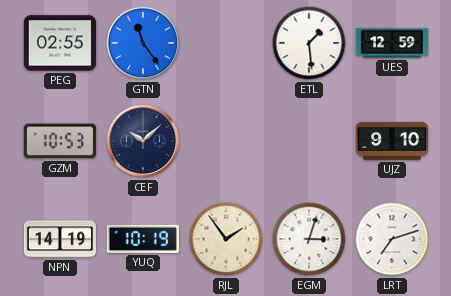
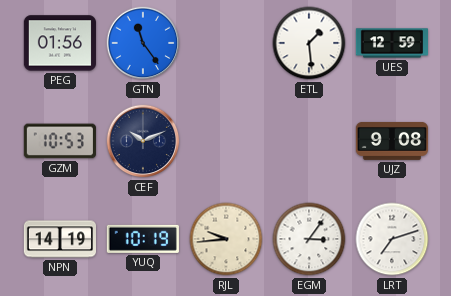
PEG: 02:55 -> 01:56
CEF: 10:08 -> 10:11
UJZ: 9:10 -> 9:08
RJL: 1:54 -> 9:44
EGM: 3:03 -> 3:06
